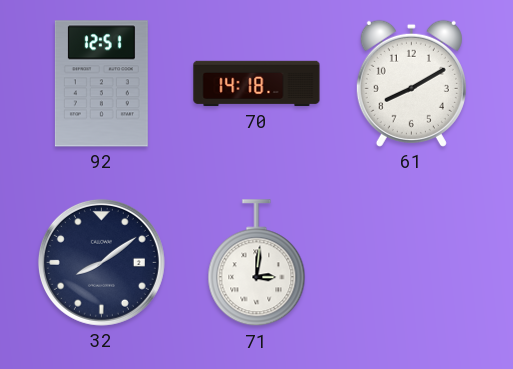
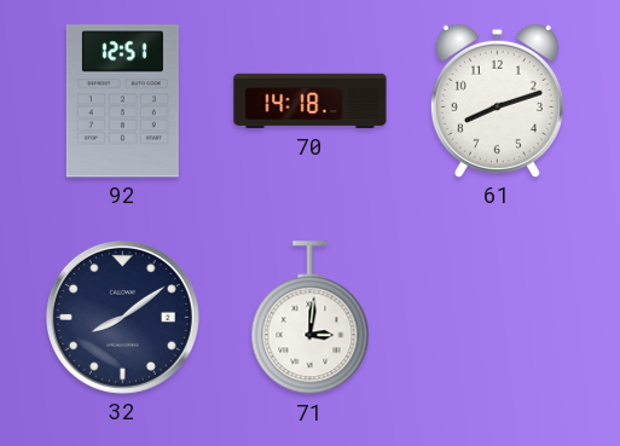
61: 8:10 -> 8:12
